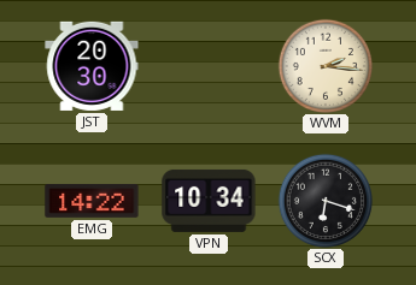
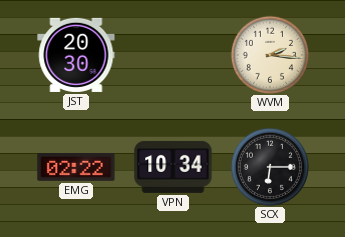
EMG: 14:22 -> 02:22
SCX: 6:18 -> 6:15
